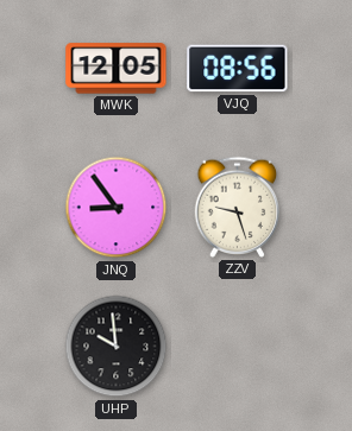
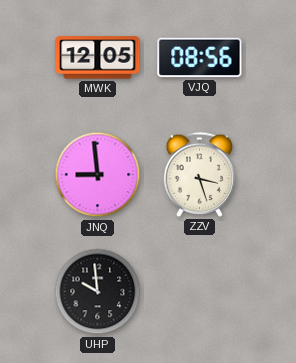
JNQ: 8:54 -> 8:59
ZZV: 9:27 -> 3:27
